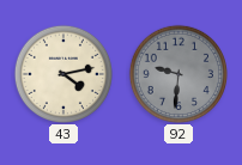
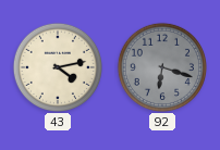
92: 9:31 -> 6:18
